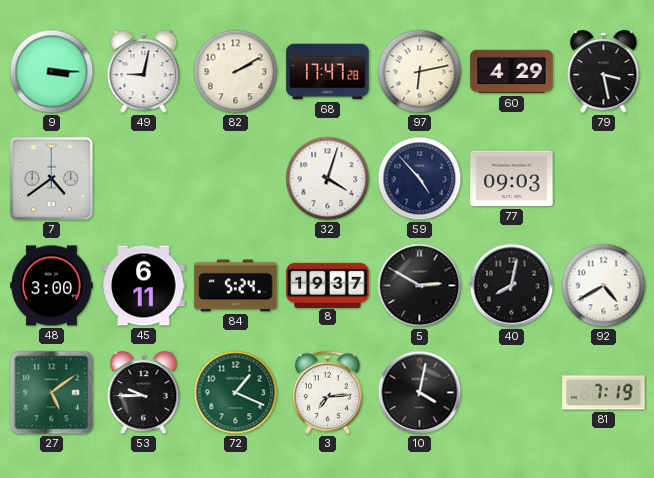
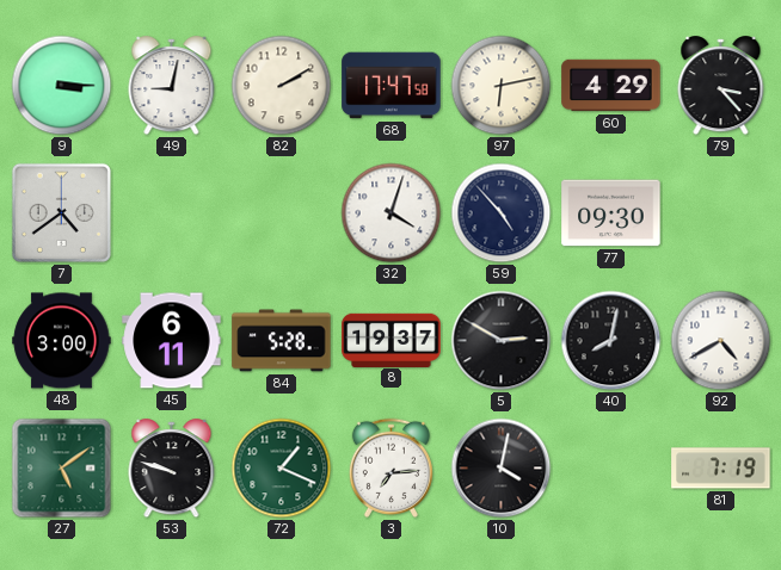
68: 17:47:28 -> 17:47:58
79: 3:28 -> 3:23
77: 09:03 -> 09:30
84: 5:24 -> 5:28
53: 9:45 -> 9:48
